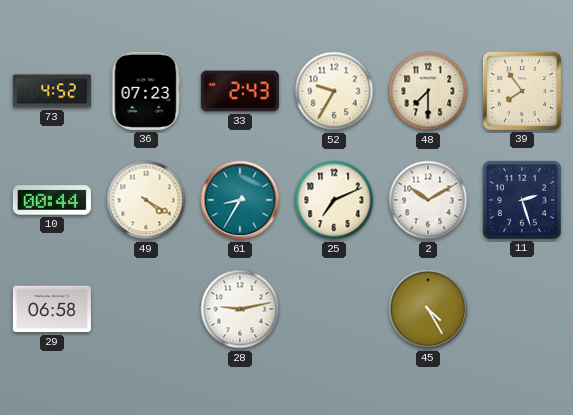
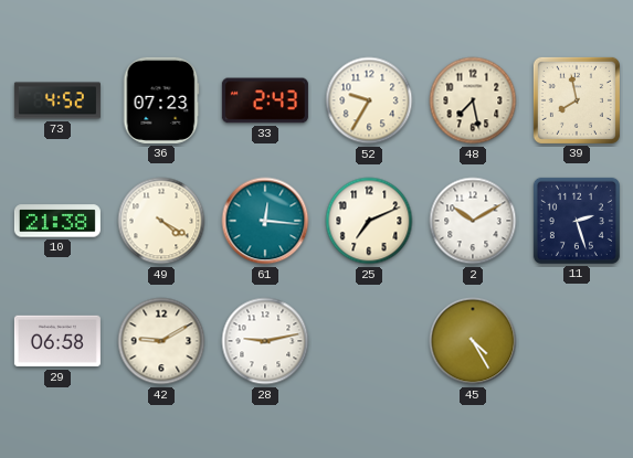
48: 7:30 -> 7:28
39: 7:54 -> 7:58
10: 00:44 -> 21:38
61: 8:35 -> 12:16
42: none -> 9:10
